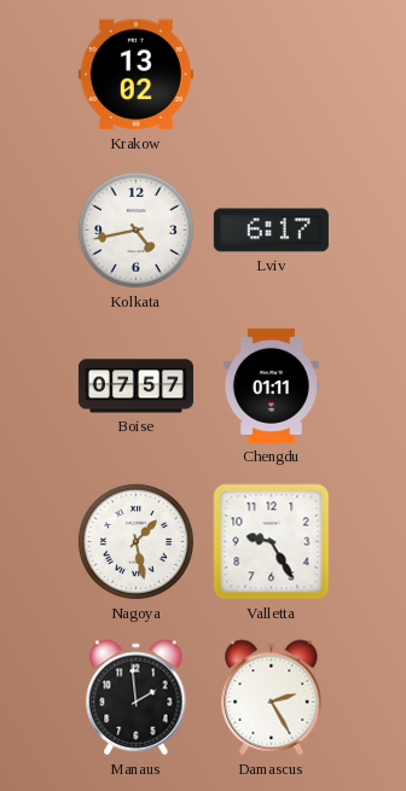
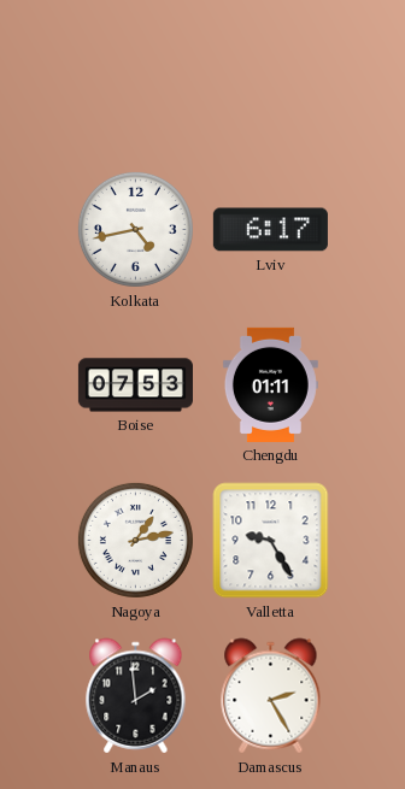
Krakow: 13:02 -> none
Boise: 07:57 -> 07:53
Nagoya: 1:28 -> 1:13
